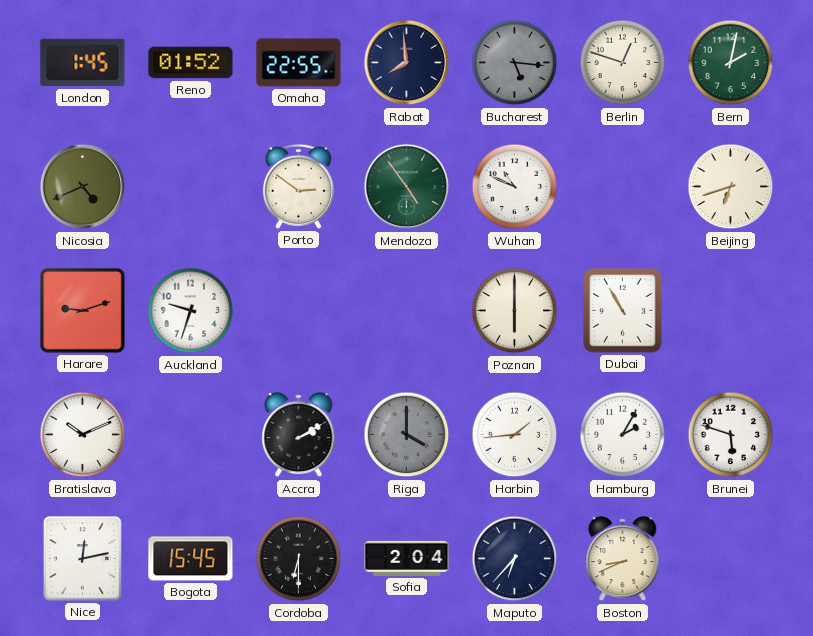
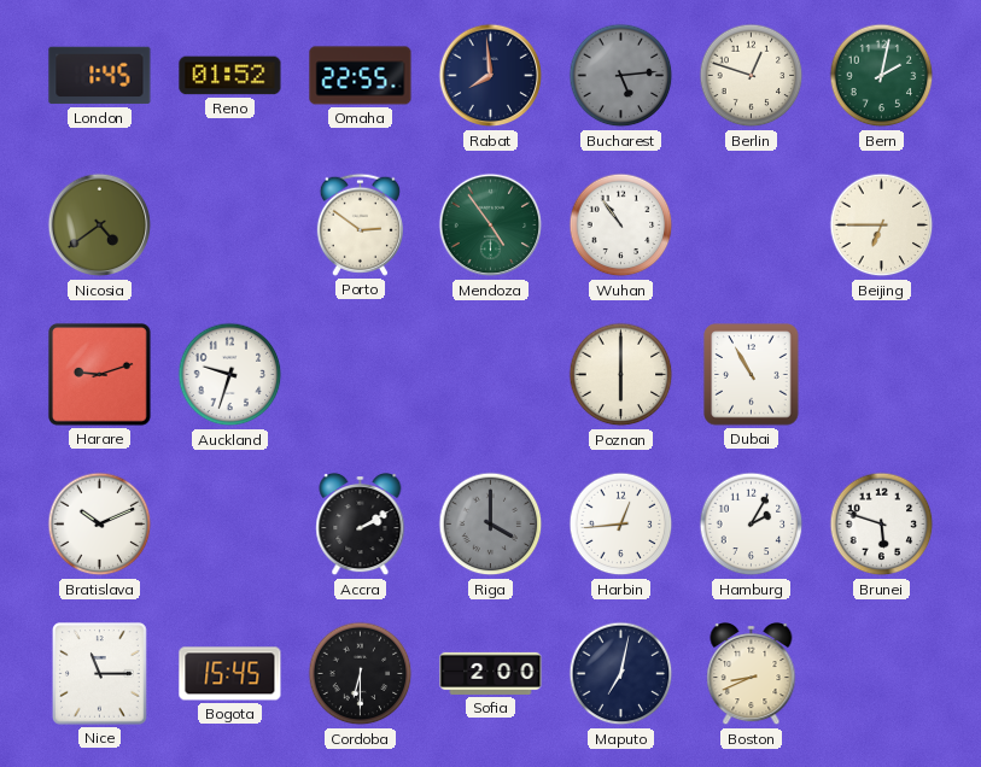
Bucharest: 5:16 -> 5:14
Nicosia: 4:41 -> 4:39
Wuhan: 10:49 -> 10:54
Beijing: 6:42 -> 6:45
Harbin: 1:44 -> 12:44
Nice: 12:13 -> 11:15
Sofia: 2:04 -> 2:00
Maputo: 6:37 -> 7:02
